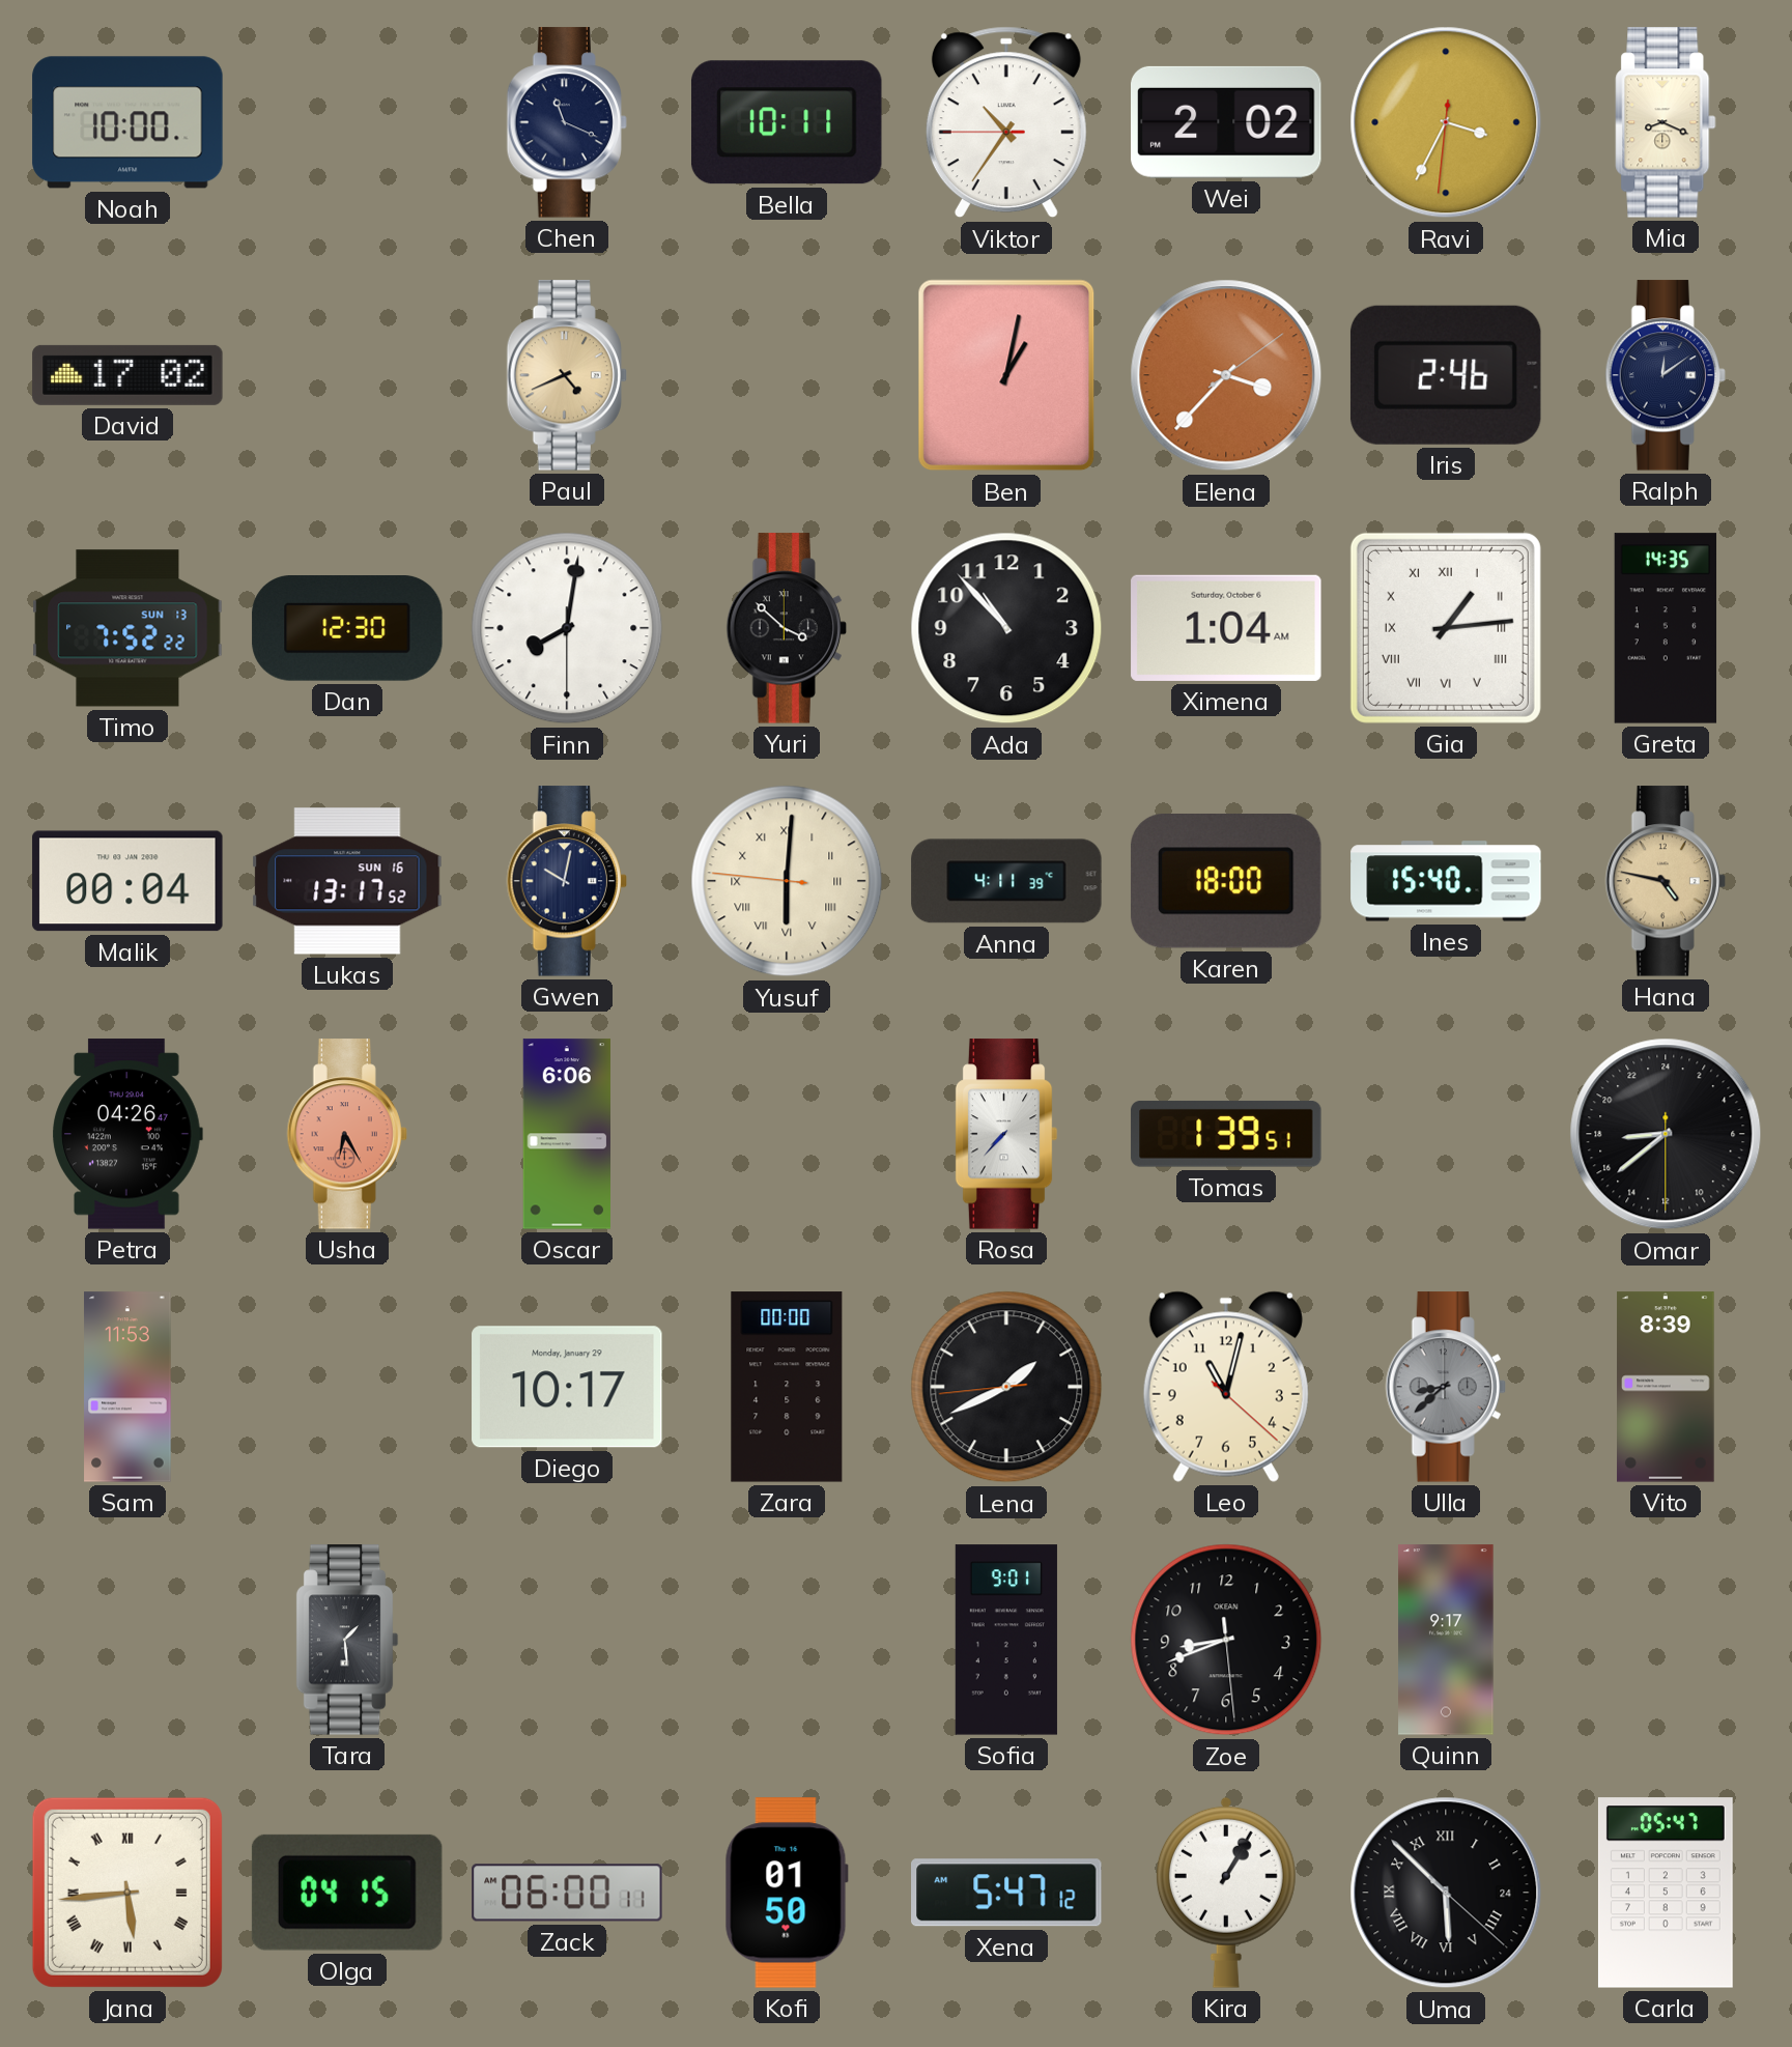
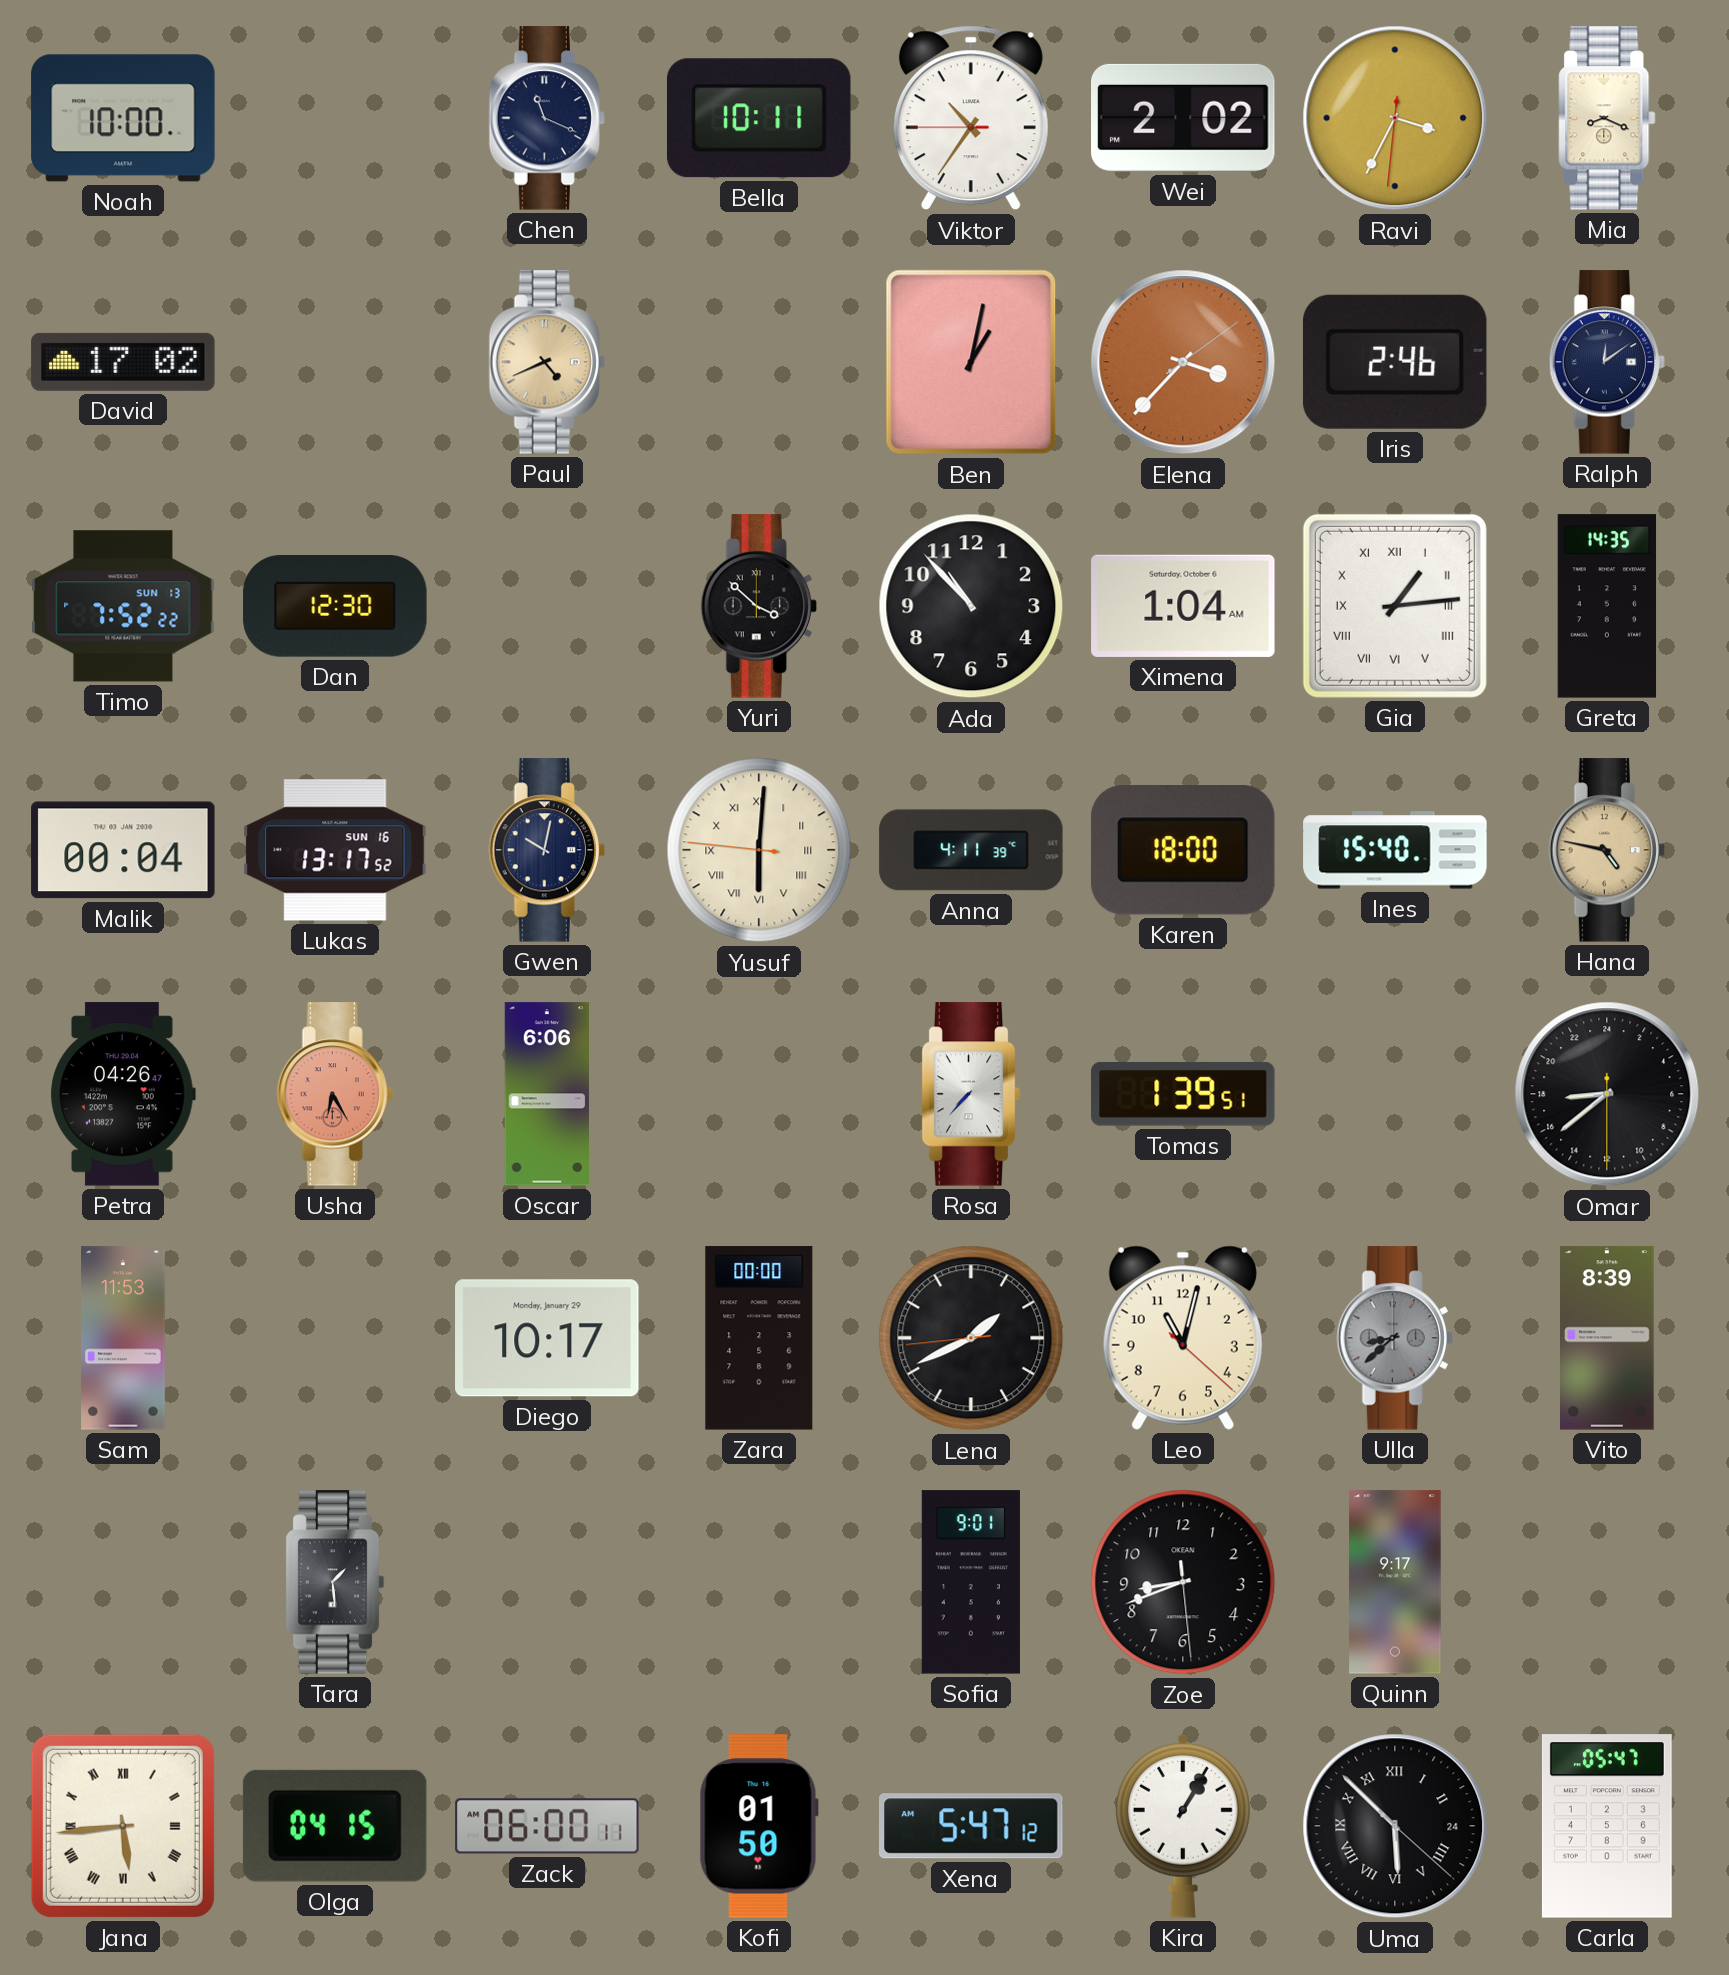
Finn: 8:01 -> none
